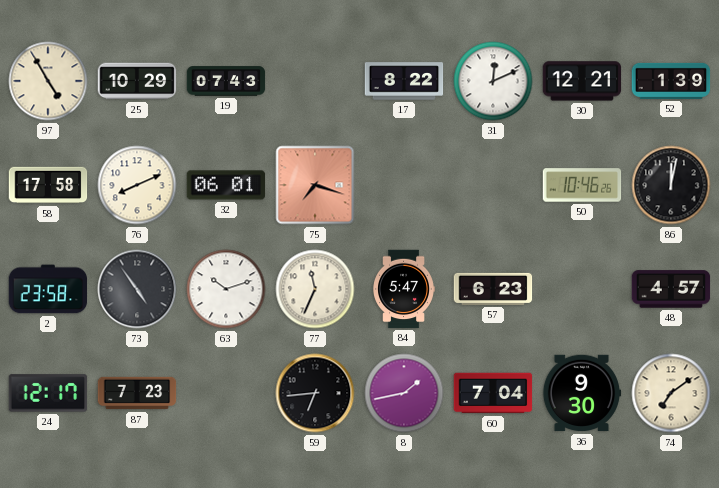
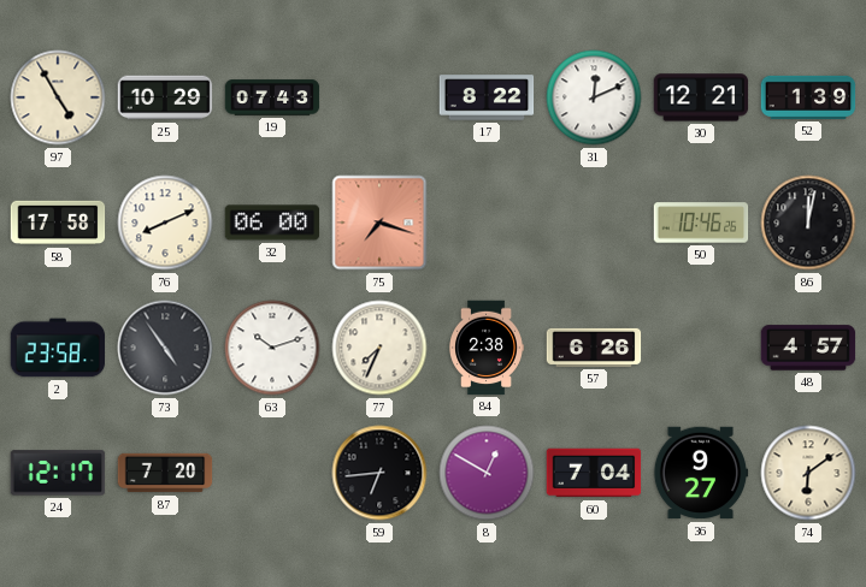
32: 06:01 -> 06:00
77: 11:34 -> 7:34
84: 5:47 -> 2:38
57: 6:23 -> 6:26
87: 7:23 -> 7:20
8: 1:43 -> 12:50
36: 9:30 -> 9:27
74: 7:09 -> 6:09
